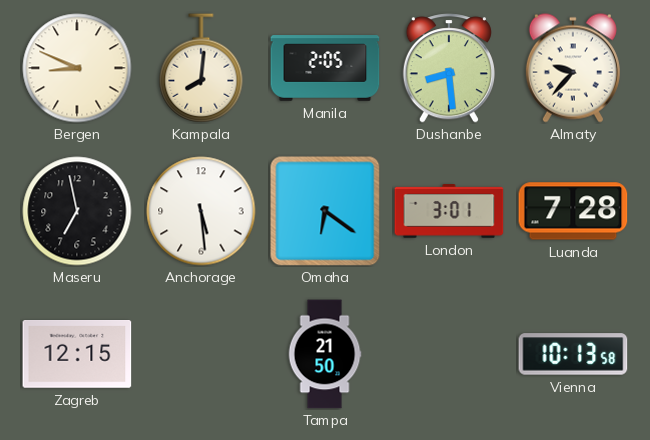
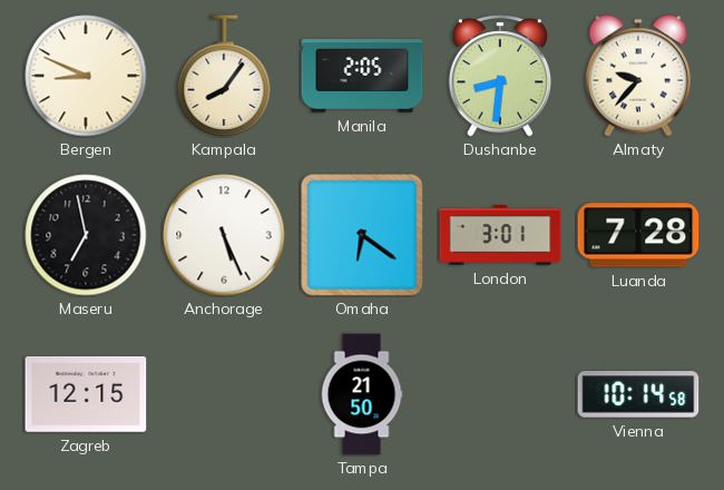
Kampala: 8:01 -> 8:06
Dushanbe: 8:29 -> 8:31
Anchorage: 5:29 -> 5:26
Vienna: 10:13 -> 10:14
